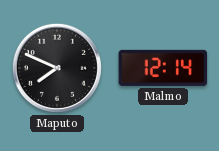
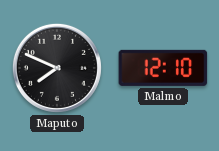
Malmo: 12:14 -> 12:10
